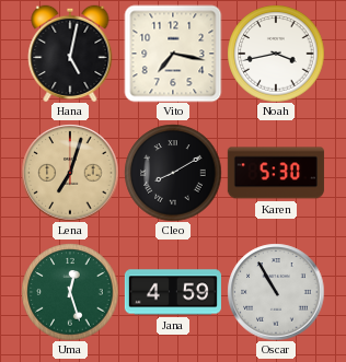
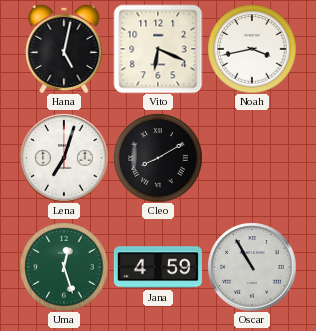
Vito: 7:17 -> 6:19
Lena dial: champagne -> white
Karen: 5:30 -> none
